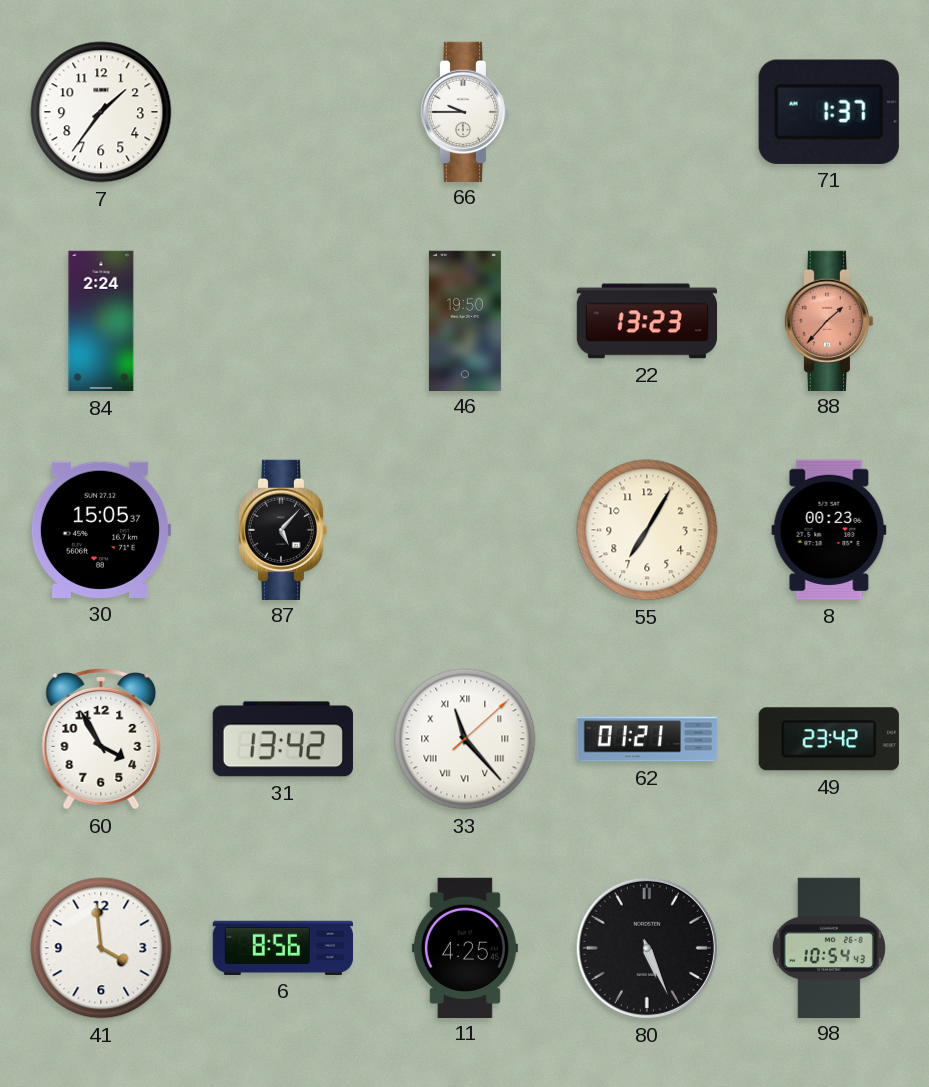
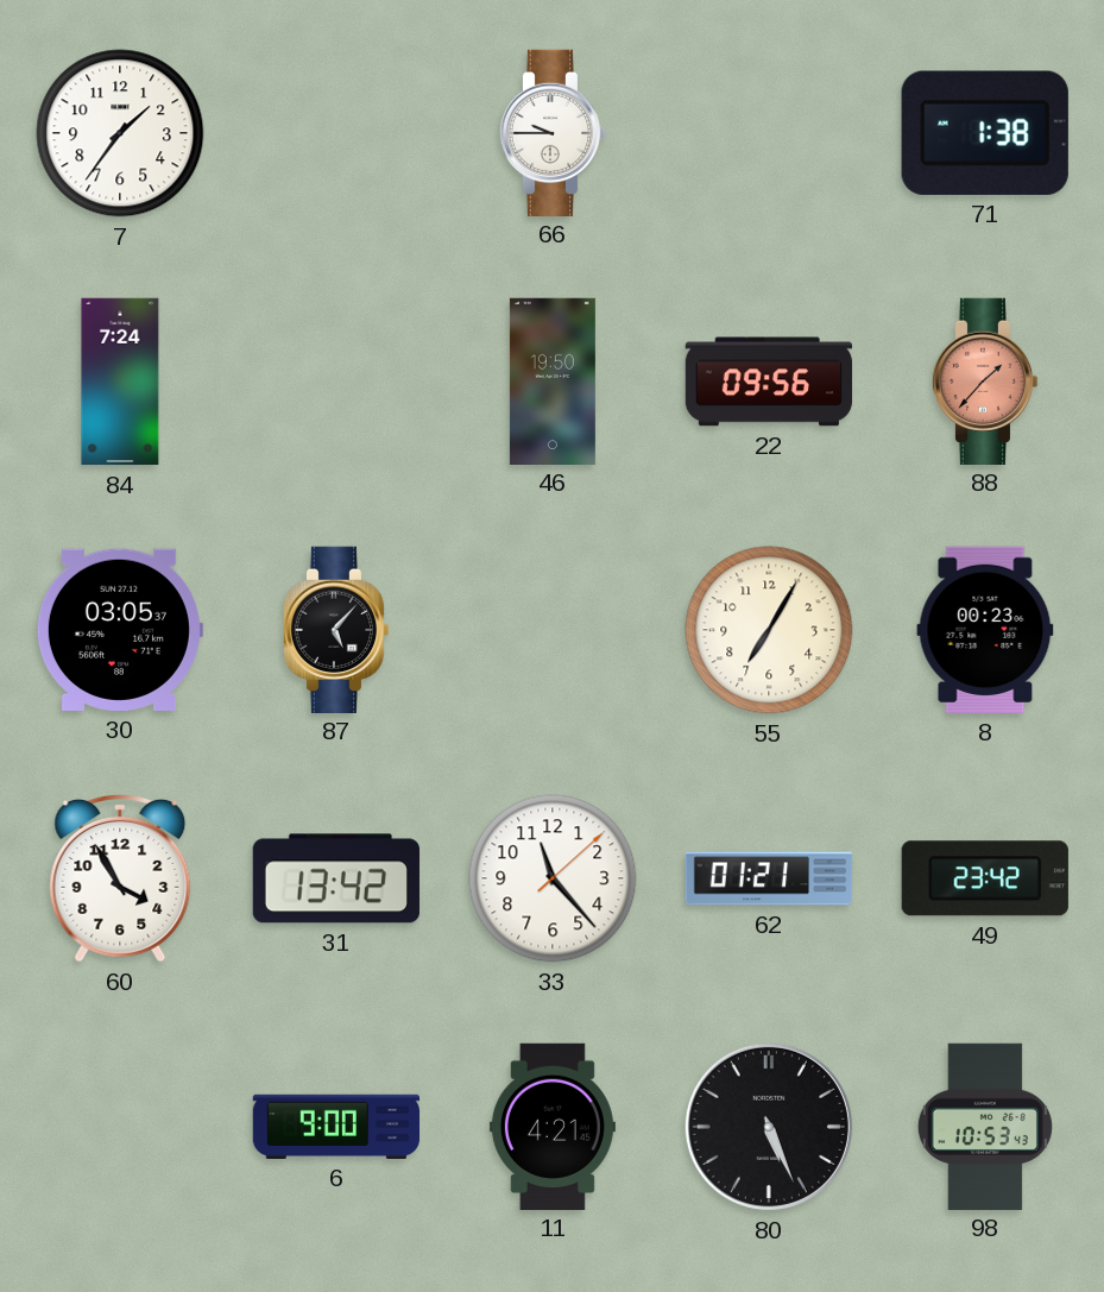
71: 1:37 -> 1:38
84: 2:24 -> 7:24
22: 13:23 -> 09:56
30: 15:05 -> 03:05
33 numerals: Roman -> Arabic
41: 3:59 -> none
6: 8:56 -> 9:00
11: 4:25 -> 4:21
98: 10:54 -> 10:53
